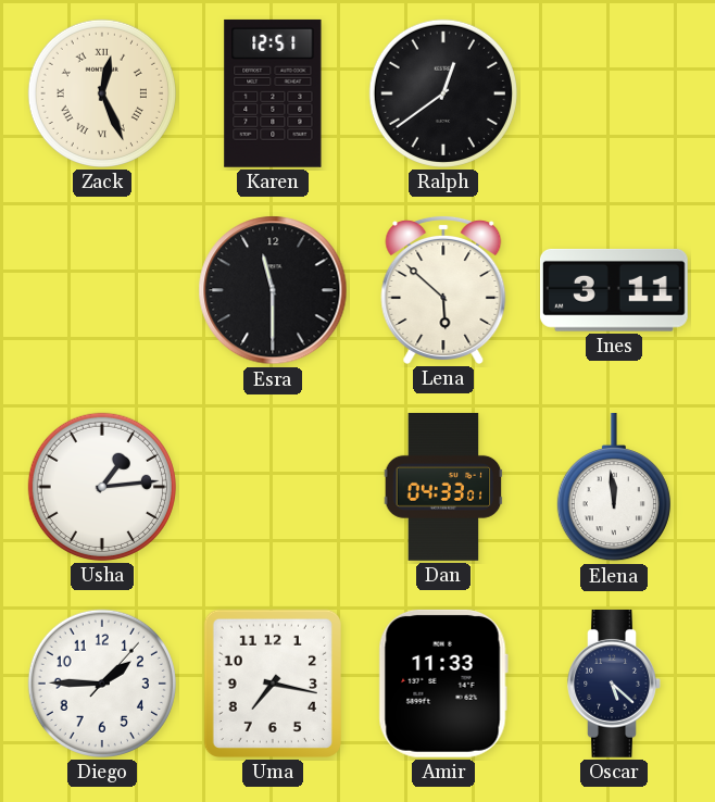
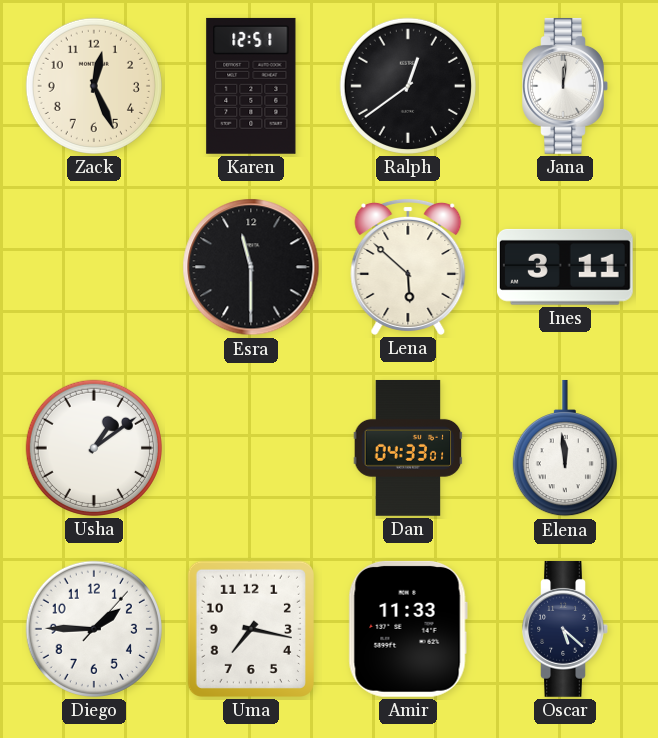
Zack numerals: Roman -> Arabic
Jana: none -> 12:01
Usha: 1:14 -> 1:09
